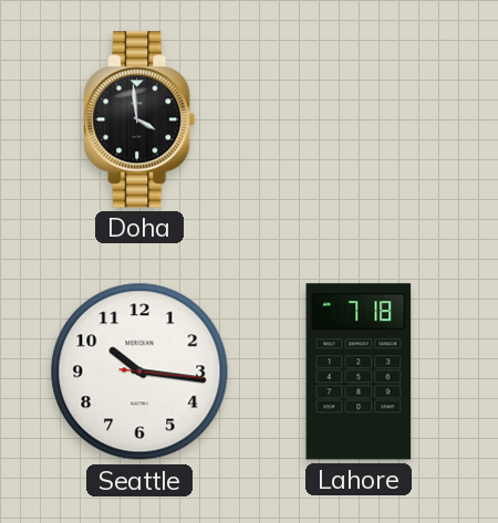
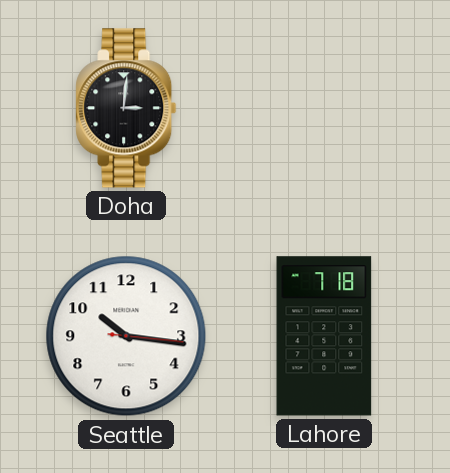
Doha: 3:59 -> 3:01
